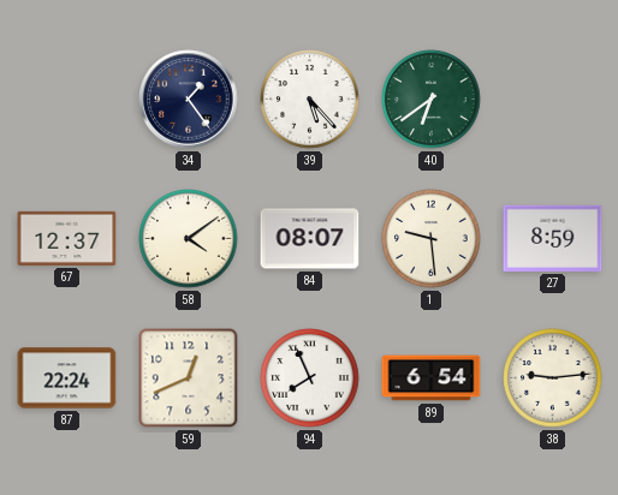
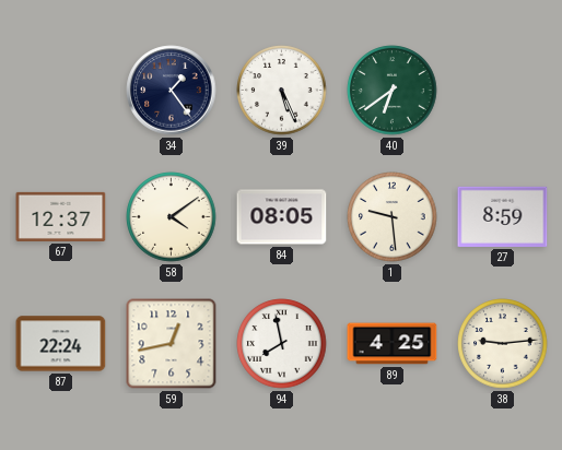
39: 5:23 -> 5:26
84: 08:07 -> 08:05
59: 12:41 -> 12:43
94: 7:56 -> 7:58
89: 6:54 -> 4:25
